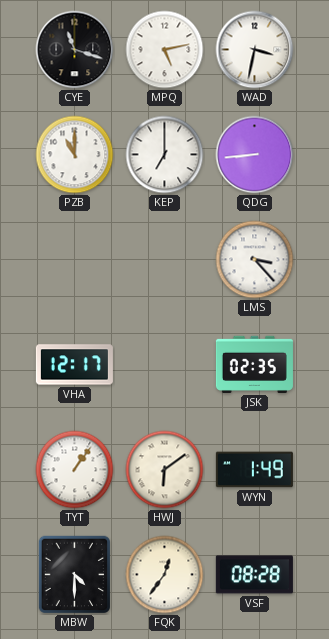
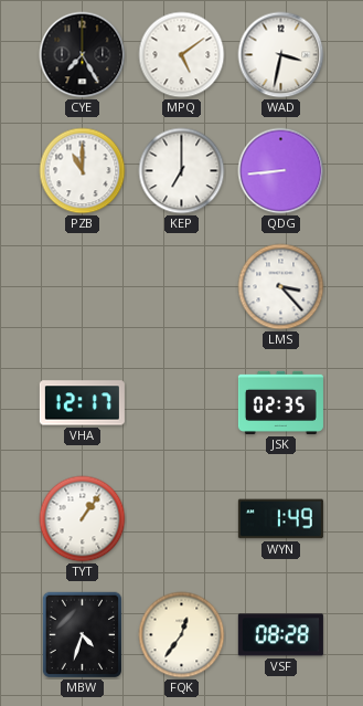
CYE: 11:18 -> 7:25
MPQ: 5:13 -> 5:09
HWJ: 6:09 -> none
MBW: 4:30 -> 4:33
